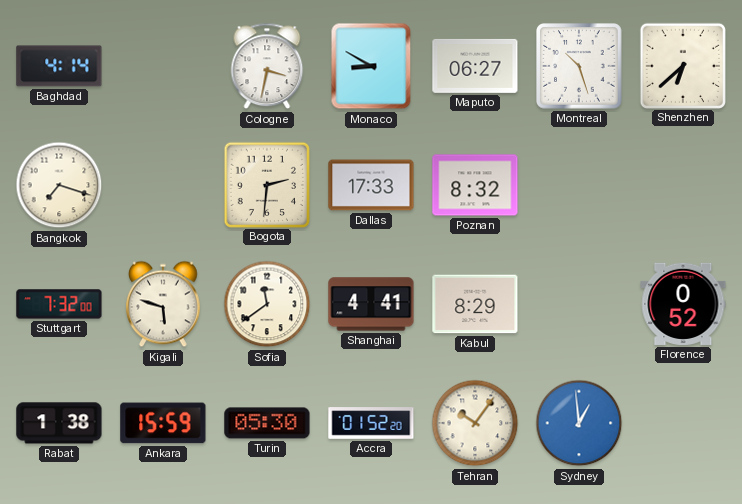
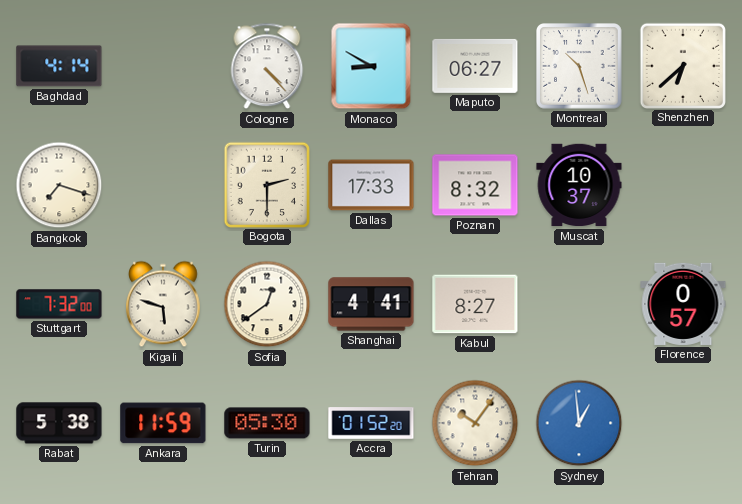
Cologne: 3:32 -> 4:23
Bogota: 2:31 -> 2:30
Muscat: none -> 10:37
Sofia: 11:39 -> 12:39
Kabul: 8:29 -> 8:27
Florence: 0:52 -> 0:57
Rabat: 1:38 -> 5:38
Ankara: 15:59 -> 11:59
